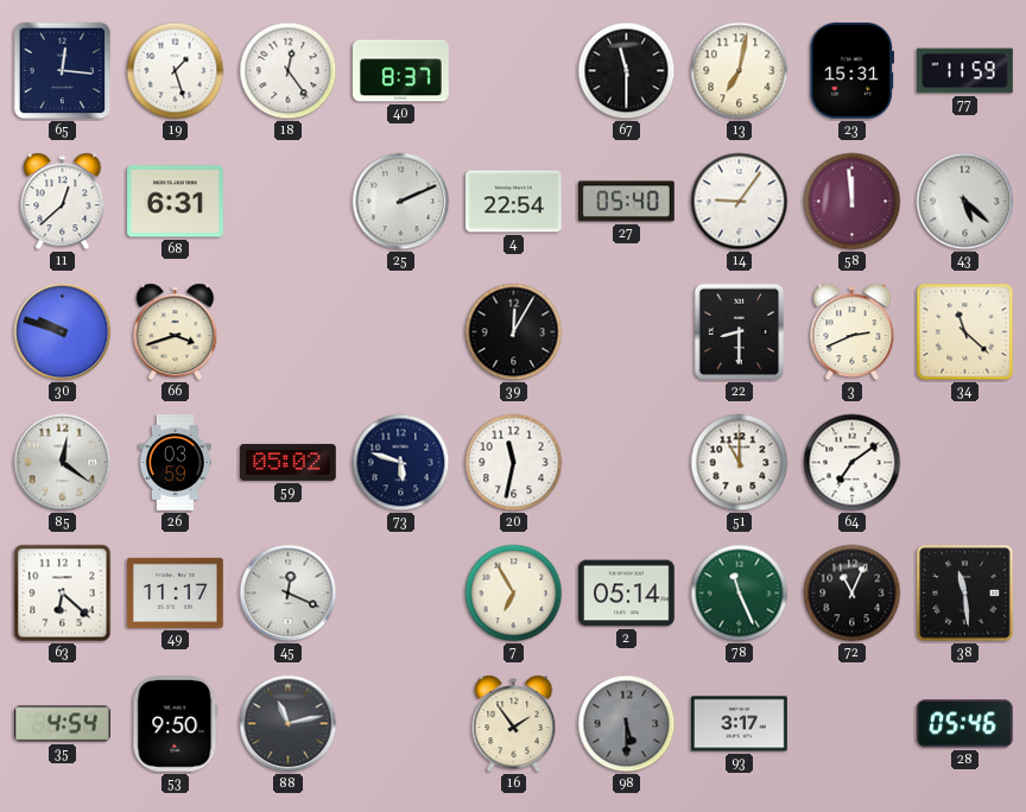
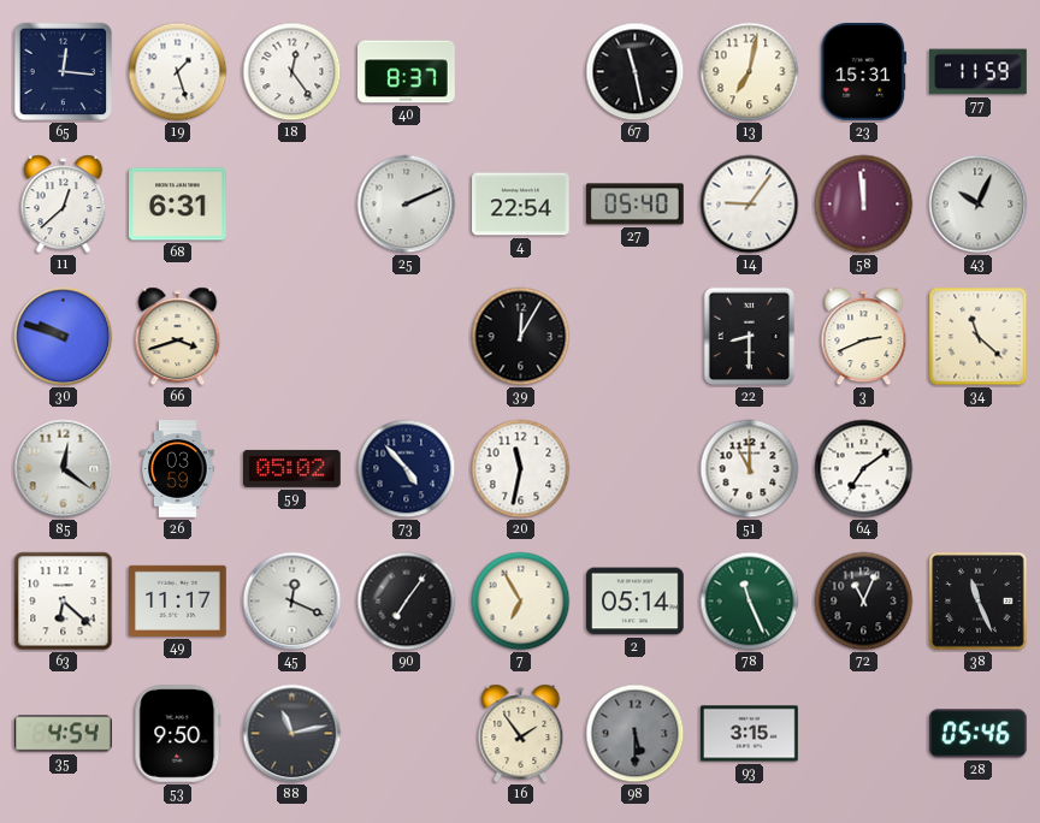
67: 11:30 -> 11:28
43: 5:22 -> 10:04
73: 5:48 -> 4:53
90: none -> 7:06
38: 11:29 -> 11:26
93: 3:17 -> 3:15
